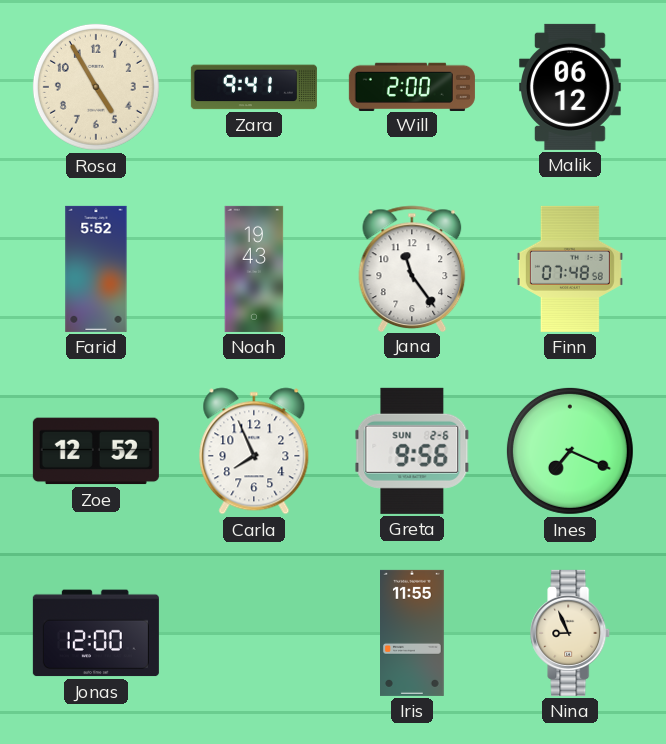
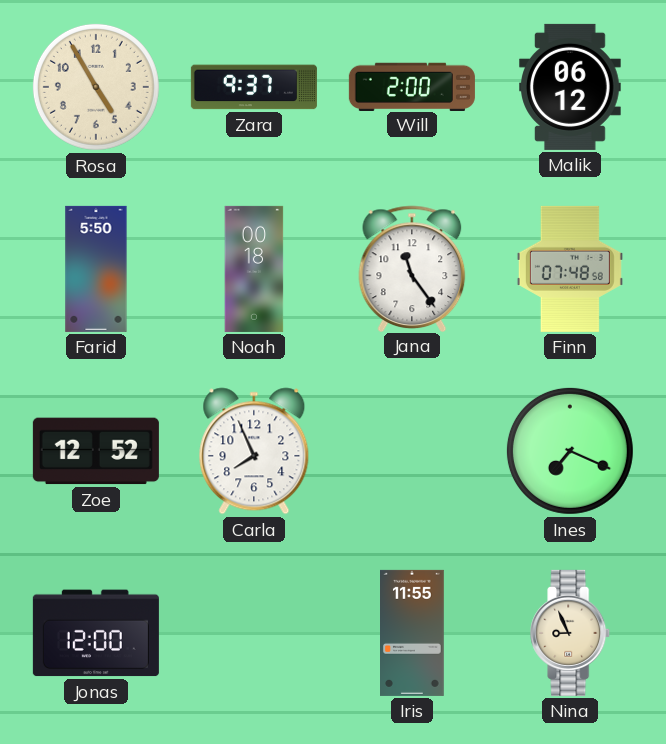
Zara: 9:41 -> 9:37
Farid: 5:52 -> 5:50
Noah: 19:43 -> 00:18
Greta: 9:56 -> none
